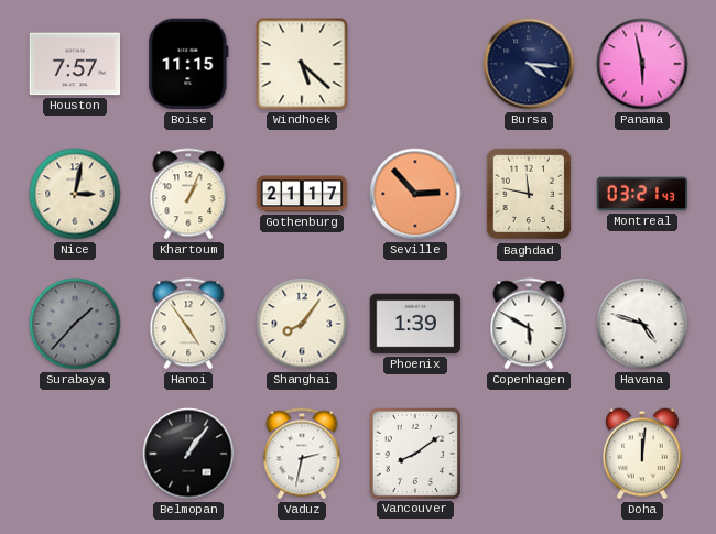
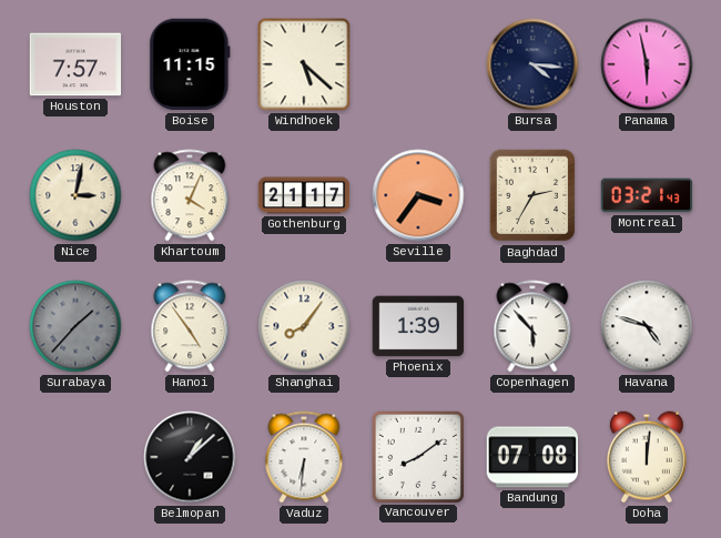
Khartoum: 1:04 -> 4:04
Seville: 2:53 -> 3:36
Baghdad: 11:47 -> 2:35
Copenhagen: 5:50 -> 5:53
Belmopan: 1:06 -> 1:08
Vaduz: 2:32 -> 6:31
Bandung: none -> 07:08
